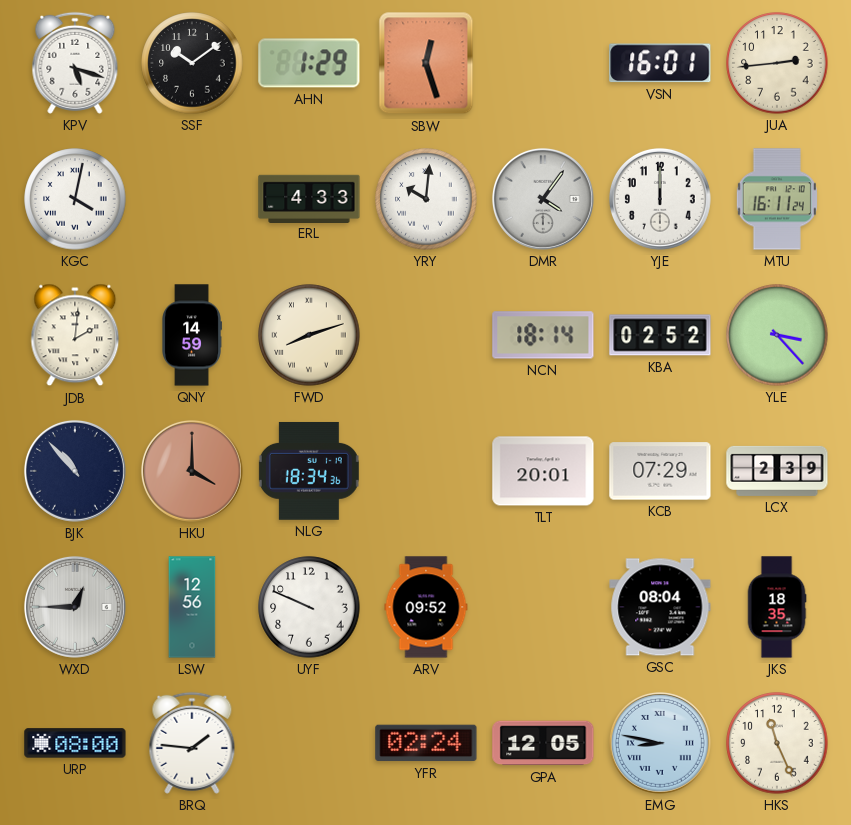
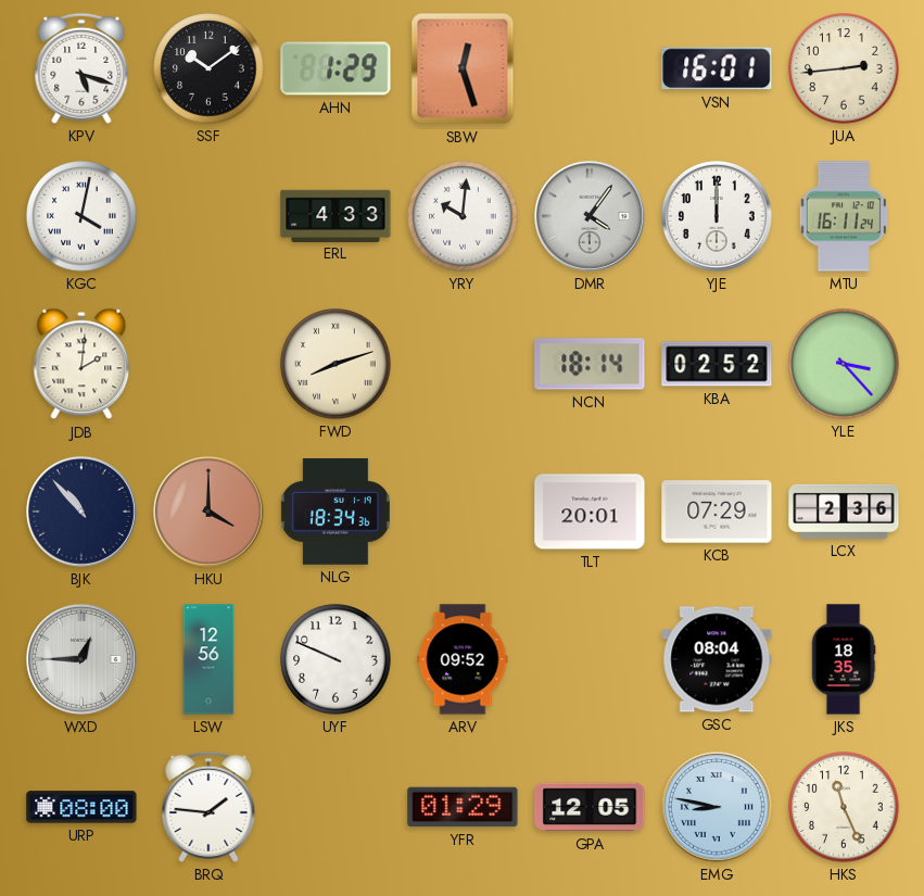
QNY: 14:59 -> none
LCX: 2:39 -> 2:36
YFR: 02:24 -> 01:29
